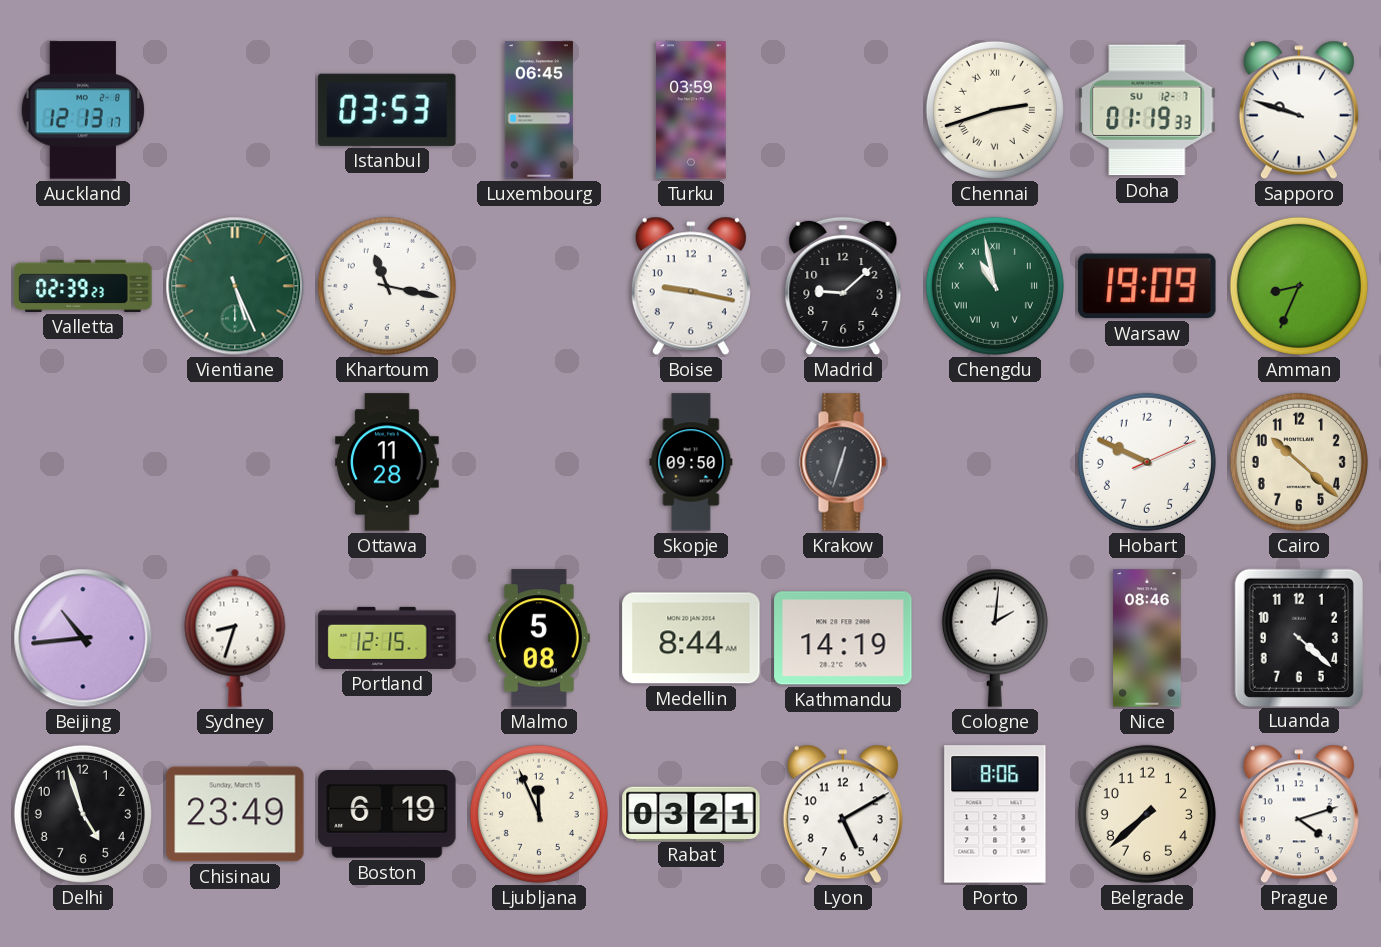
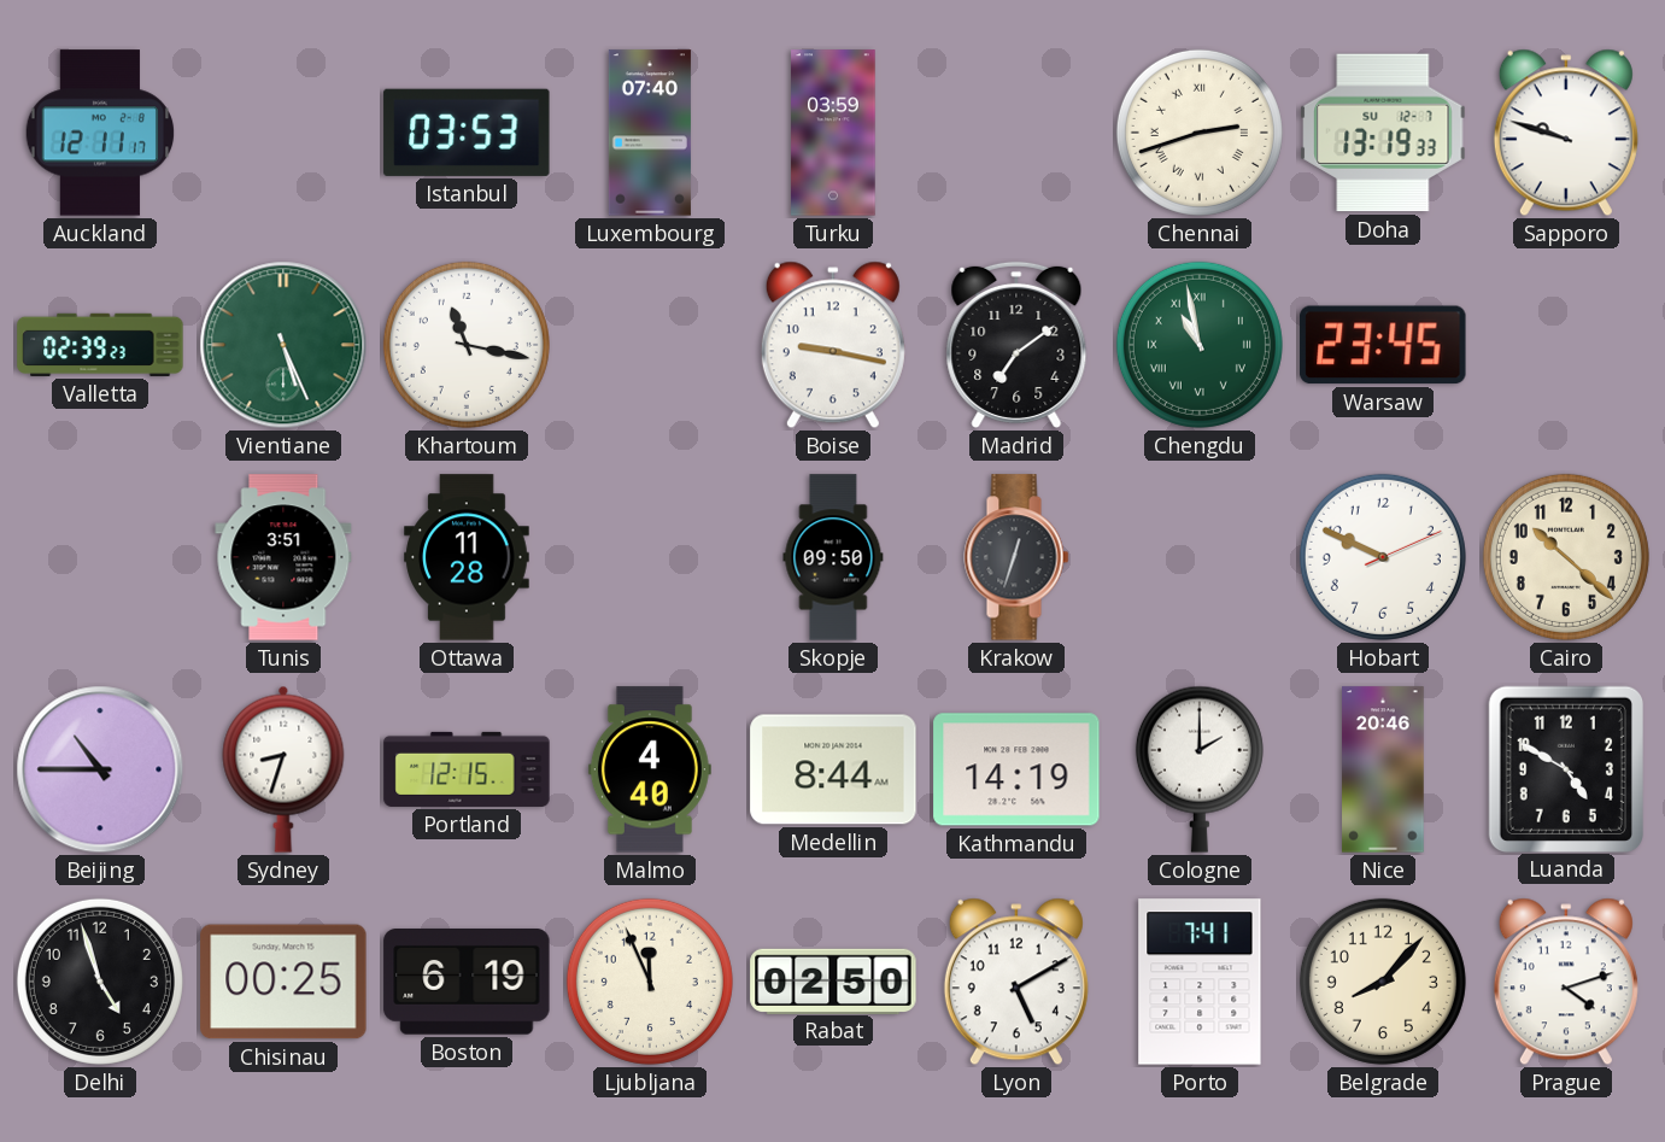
Auckland: 12:13 -> 12:11
Luxembourg: 06:45 -> 07:40
Doha: 01:19 -> 13:19
Madrid: 9:08 -> 7:09
Warsaw: 19:09 -> 23:45
Amman: 8:34 -> none
Tunis: none -> 3:51
Beijing: 10:44 -> 10:45
Malmo: 5:08 -> 4:40
Cologne: 2:01 -> 2:00
Nice: 08:46 -> 20:46
Luanda: 4:22 -> 4:50
Chisinau: 23:49 -> 00:25
Rabat: 03:21 -> 02:50
Porto: 8:06 -> 7:41
Belgrade: 7:38 -> 8:07
